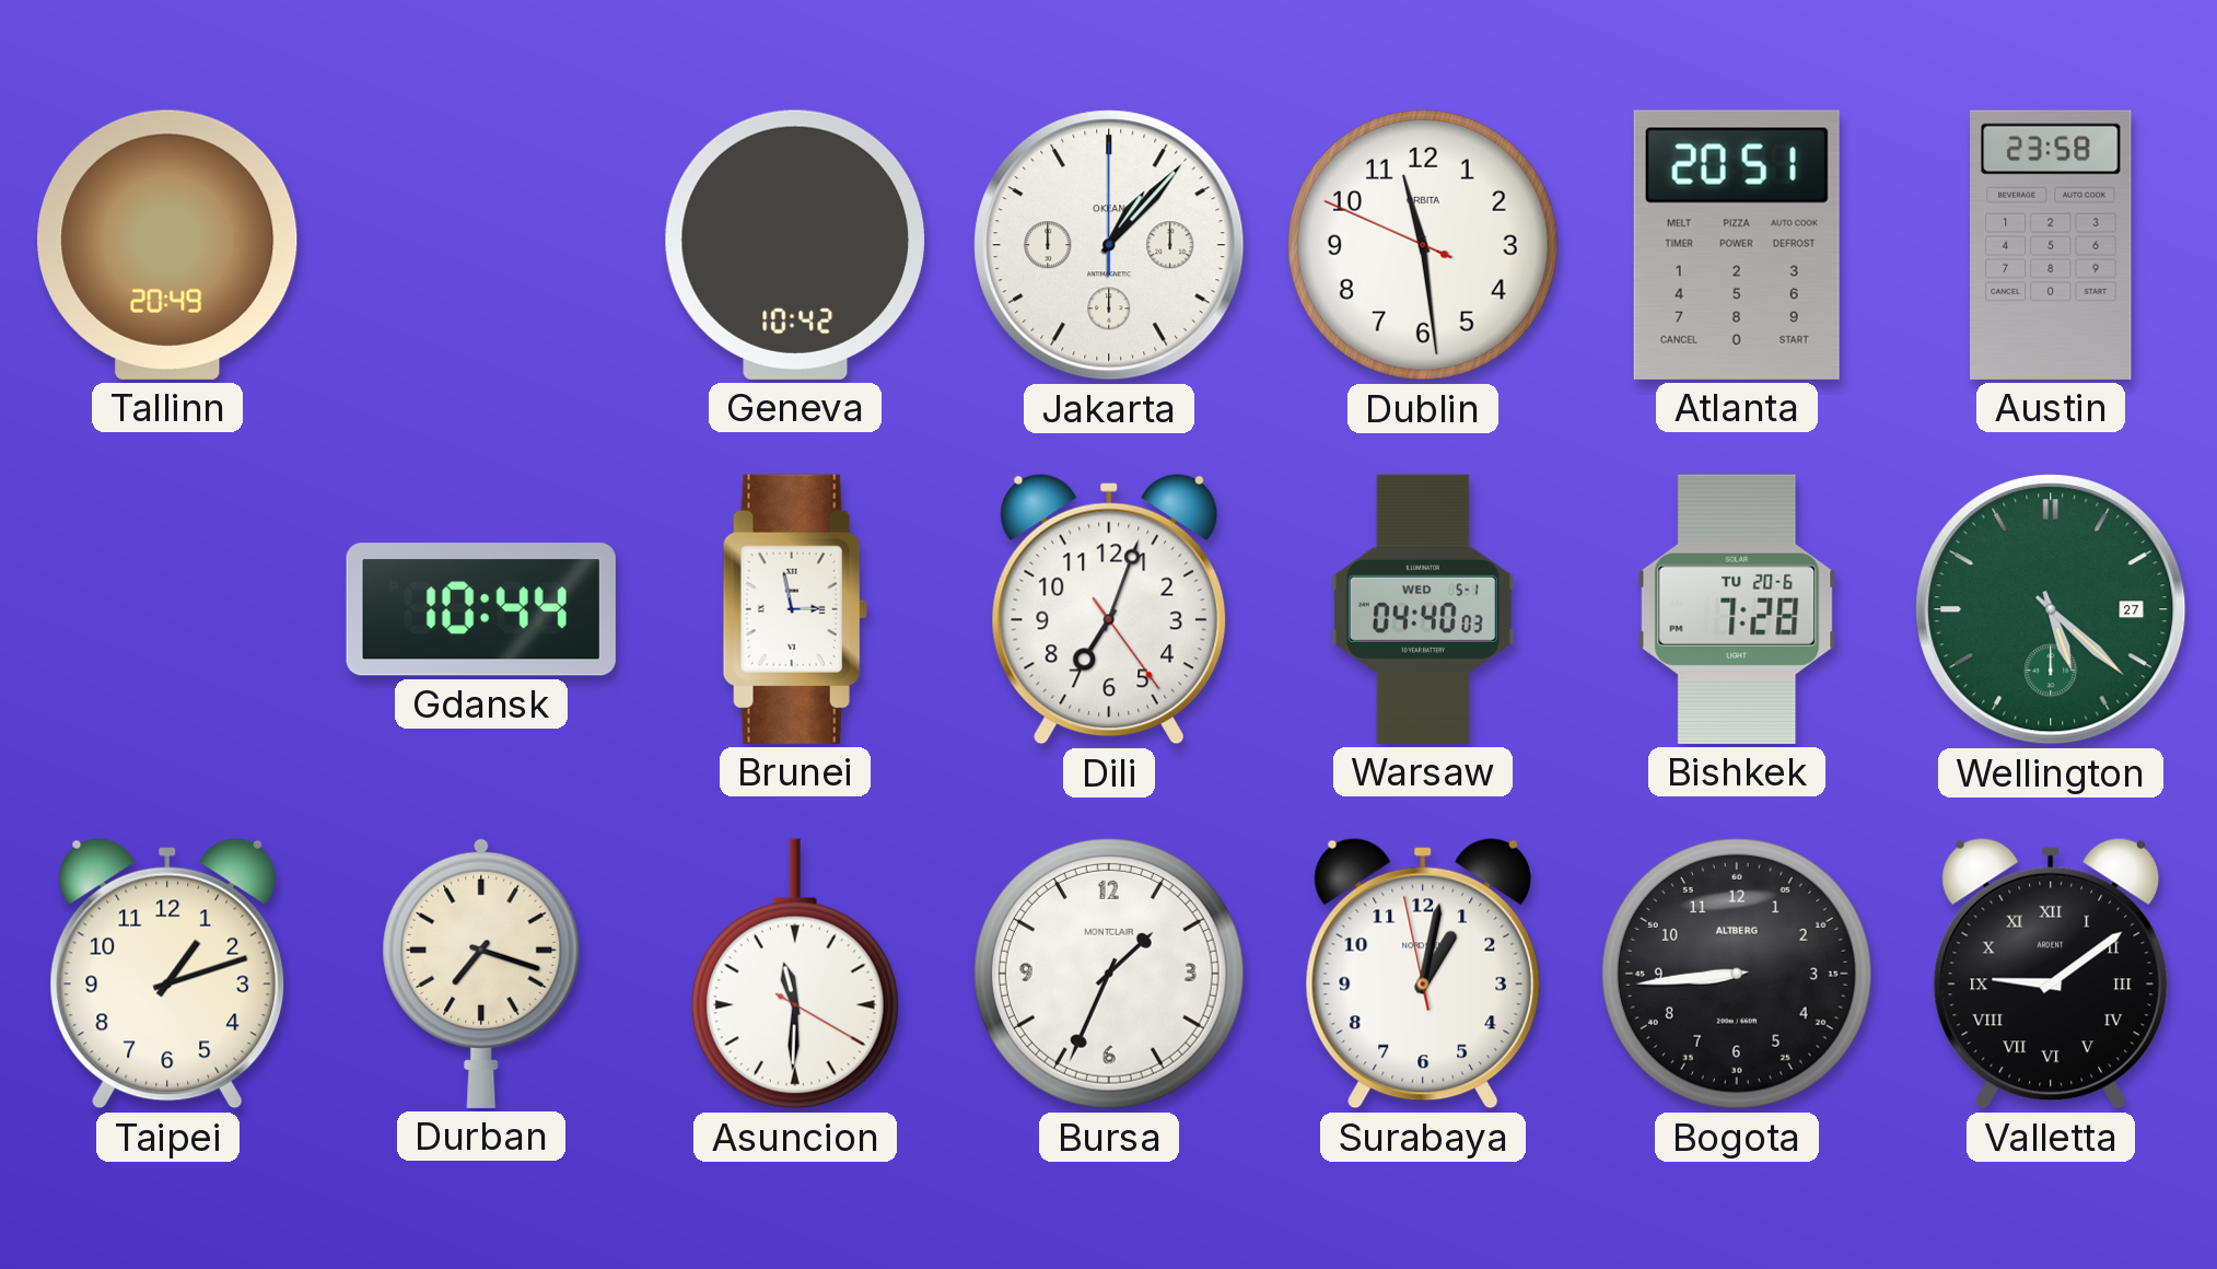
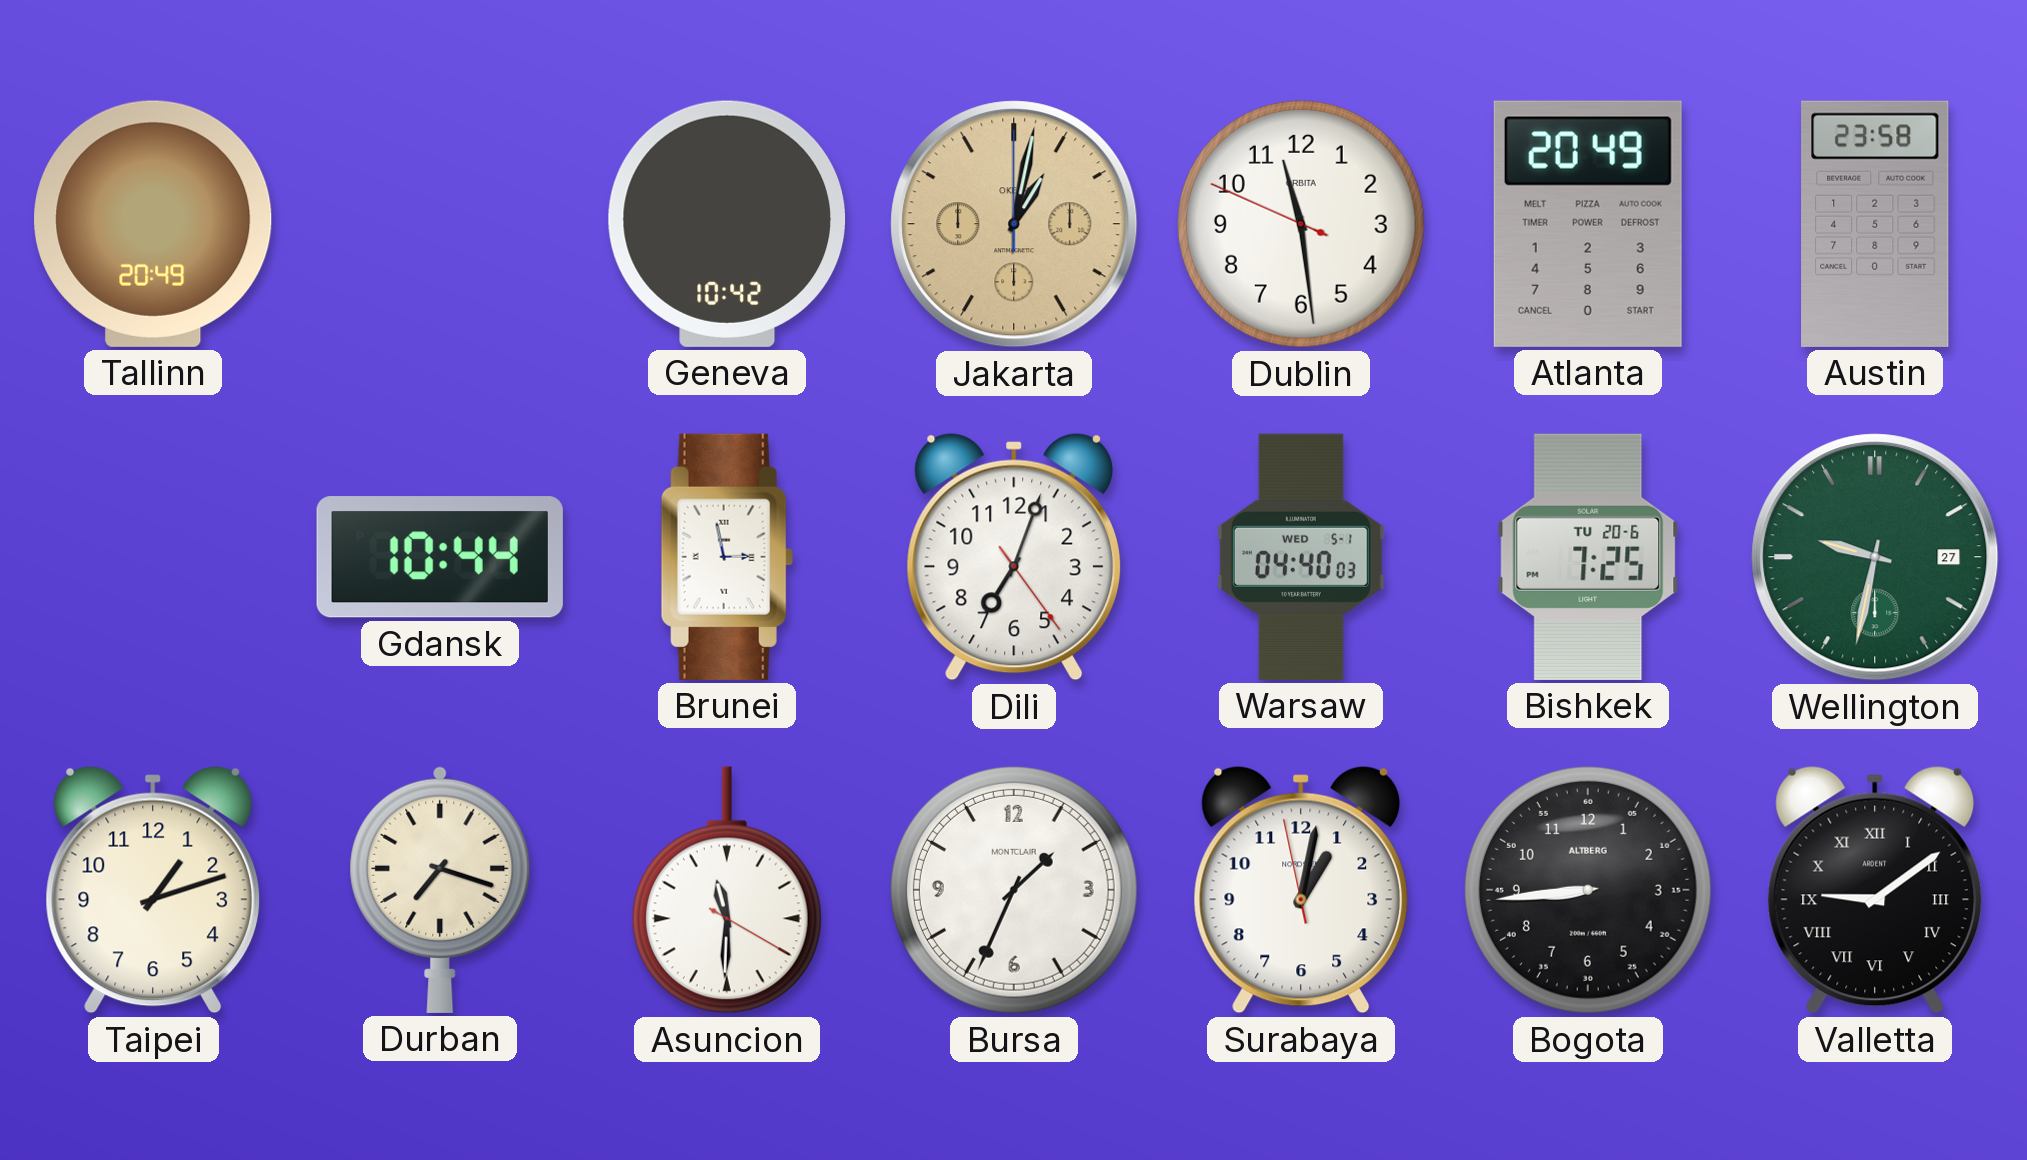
Jakarta: 1:07 -> 1:02
Jakarta dial: white -> champagne
Atlanta: 20:51 -> 20:49
Bishkek: 7:28 -> 7:25
Wellington: 5:22 -> 9:32
